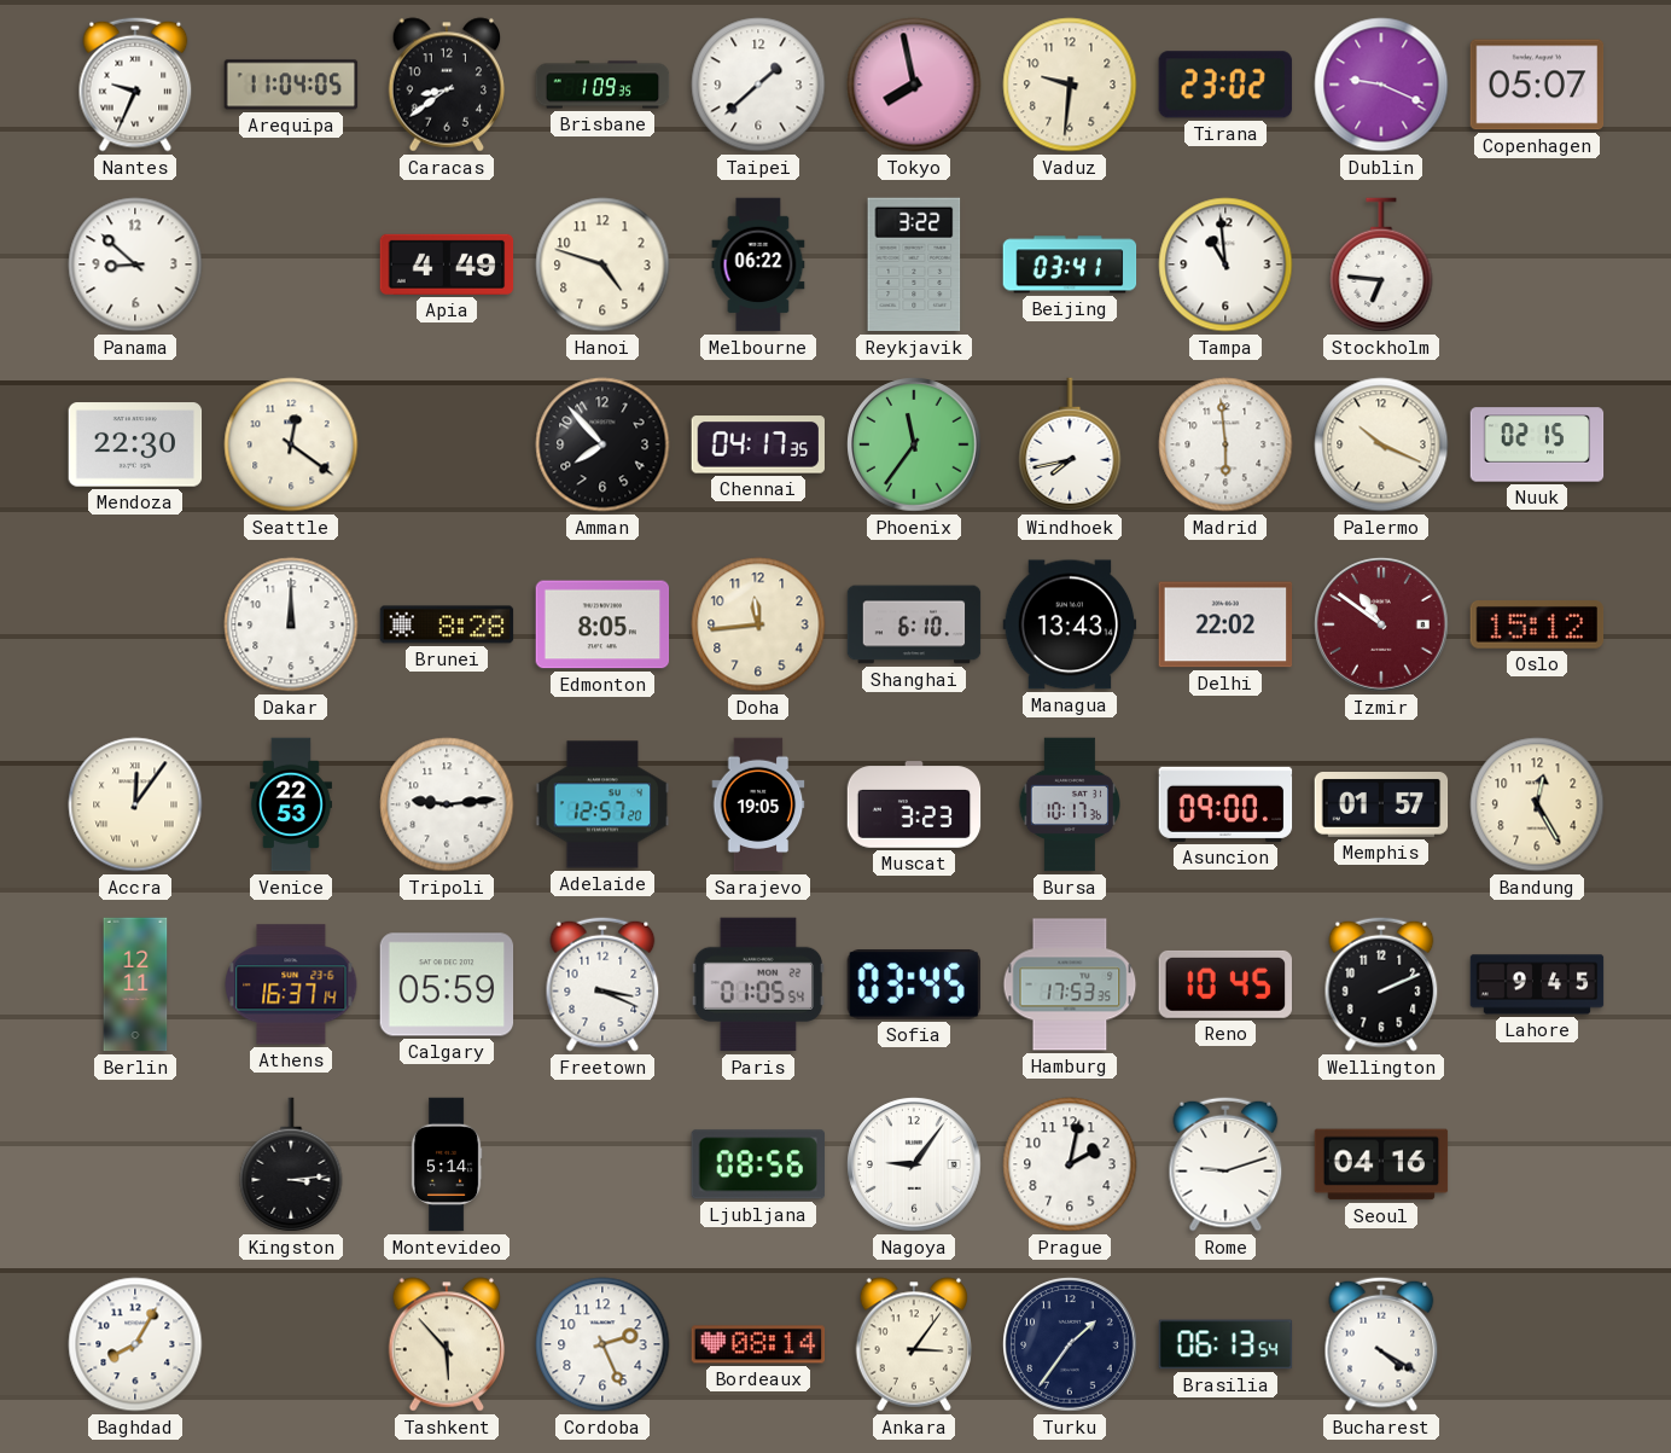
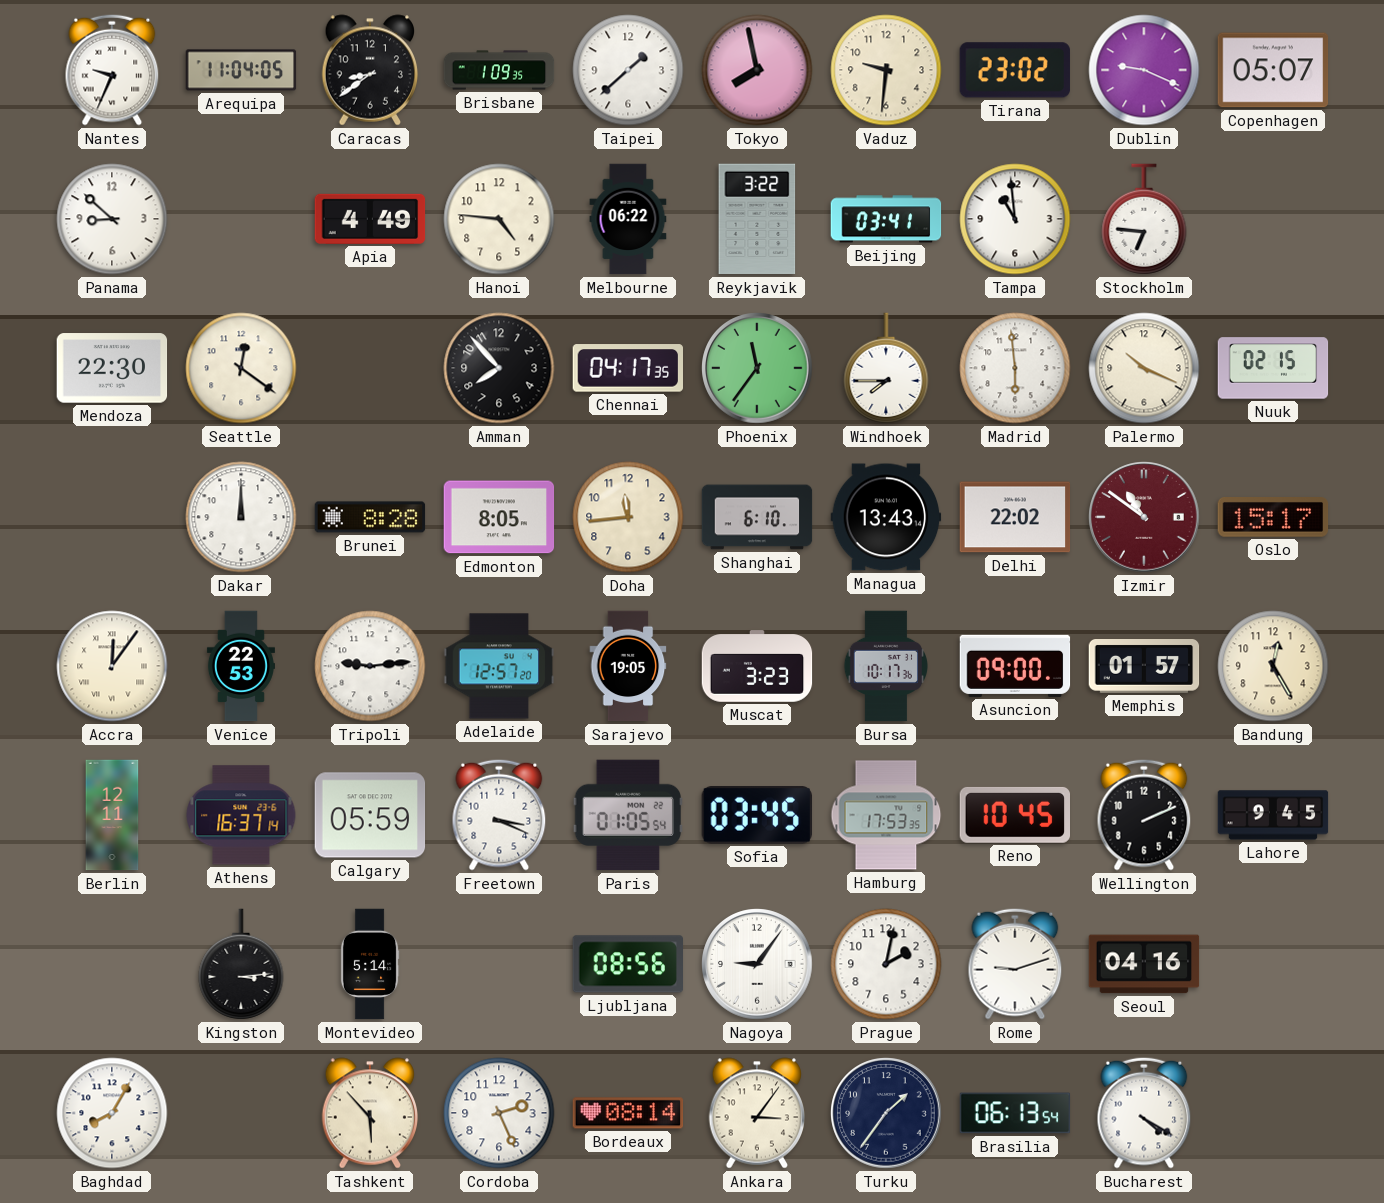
Hanoi: 4:48 -> 4:46
Windhoek: 7:43 -> 7:45
Oslo: 15:12 -> 15:17
